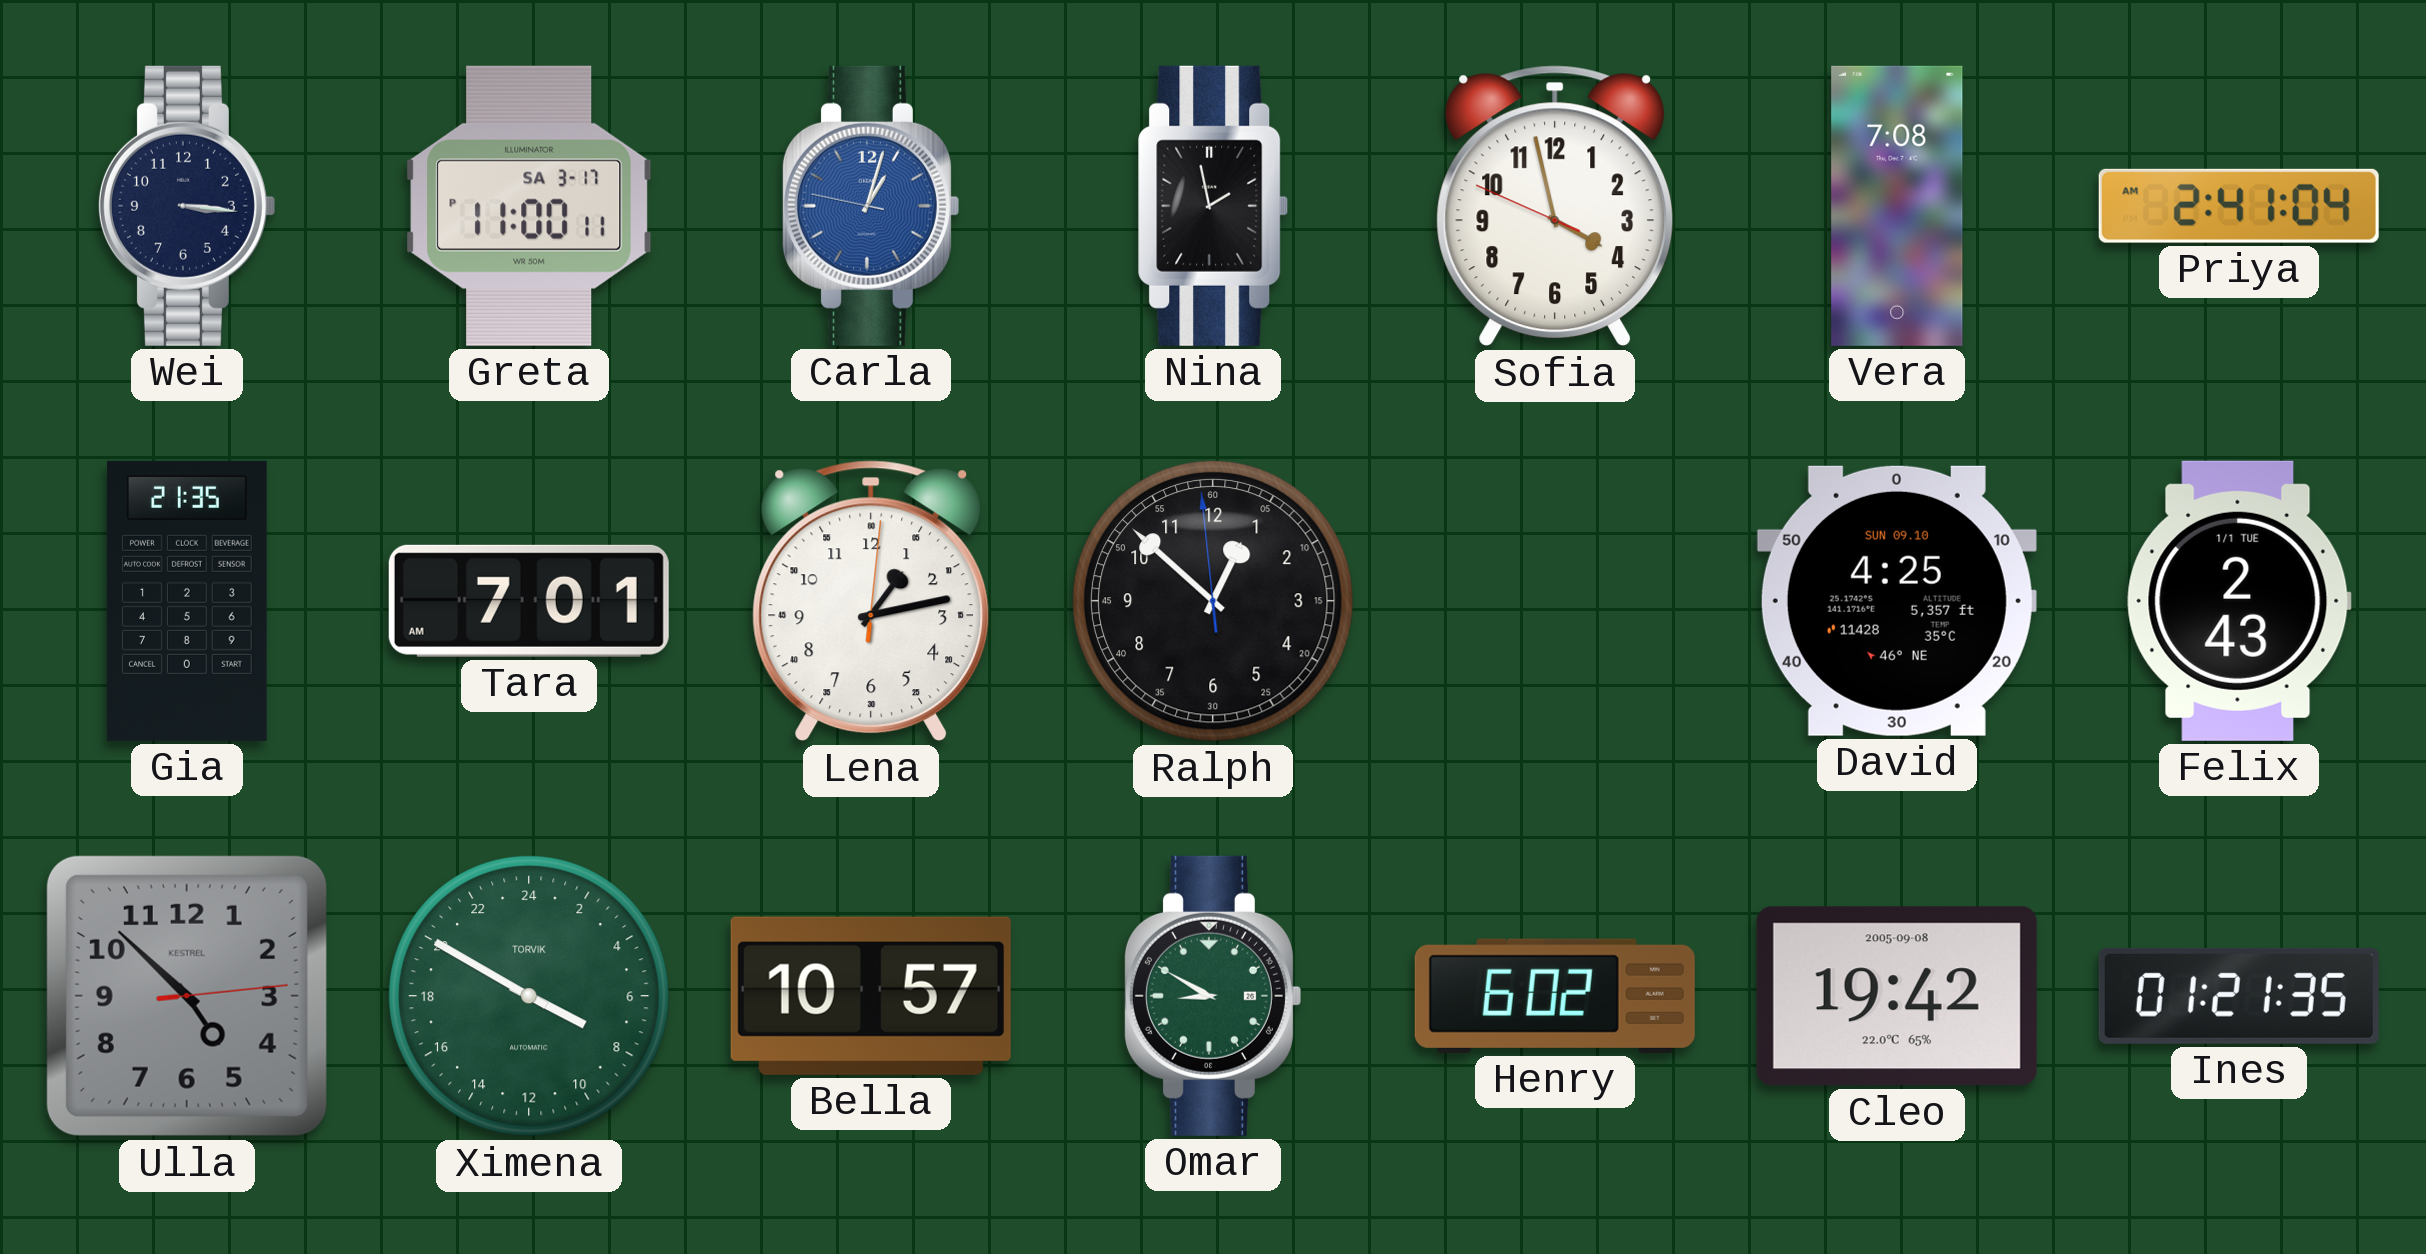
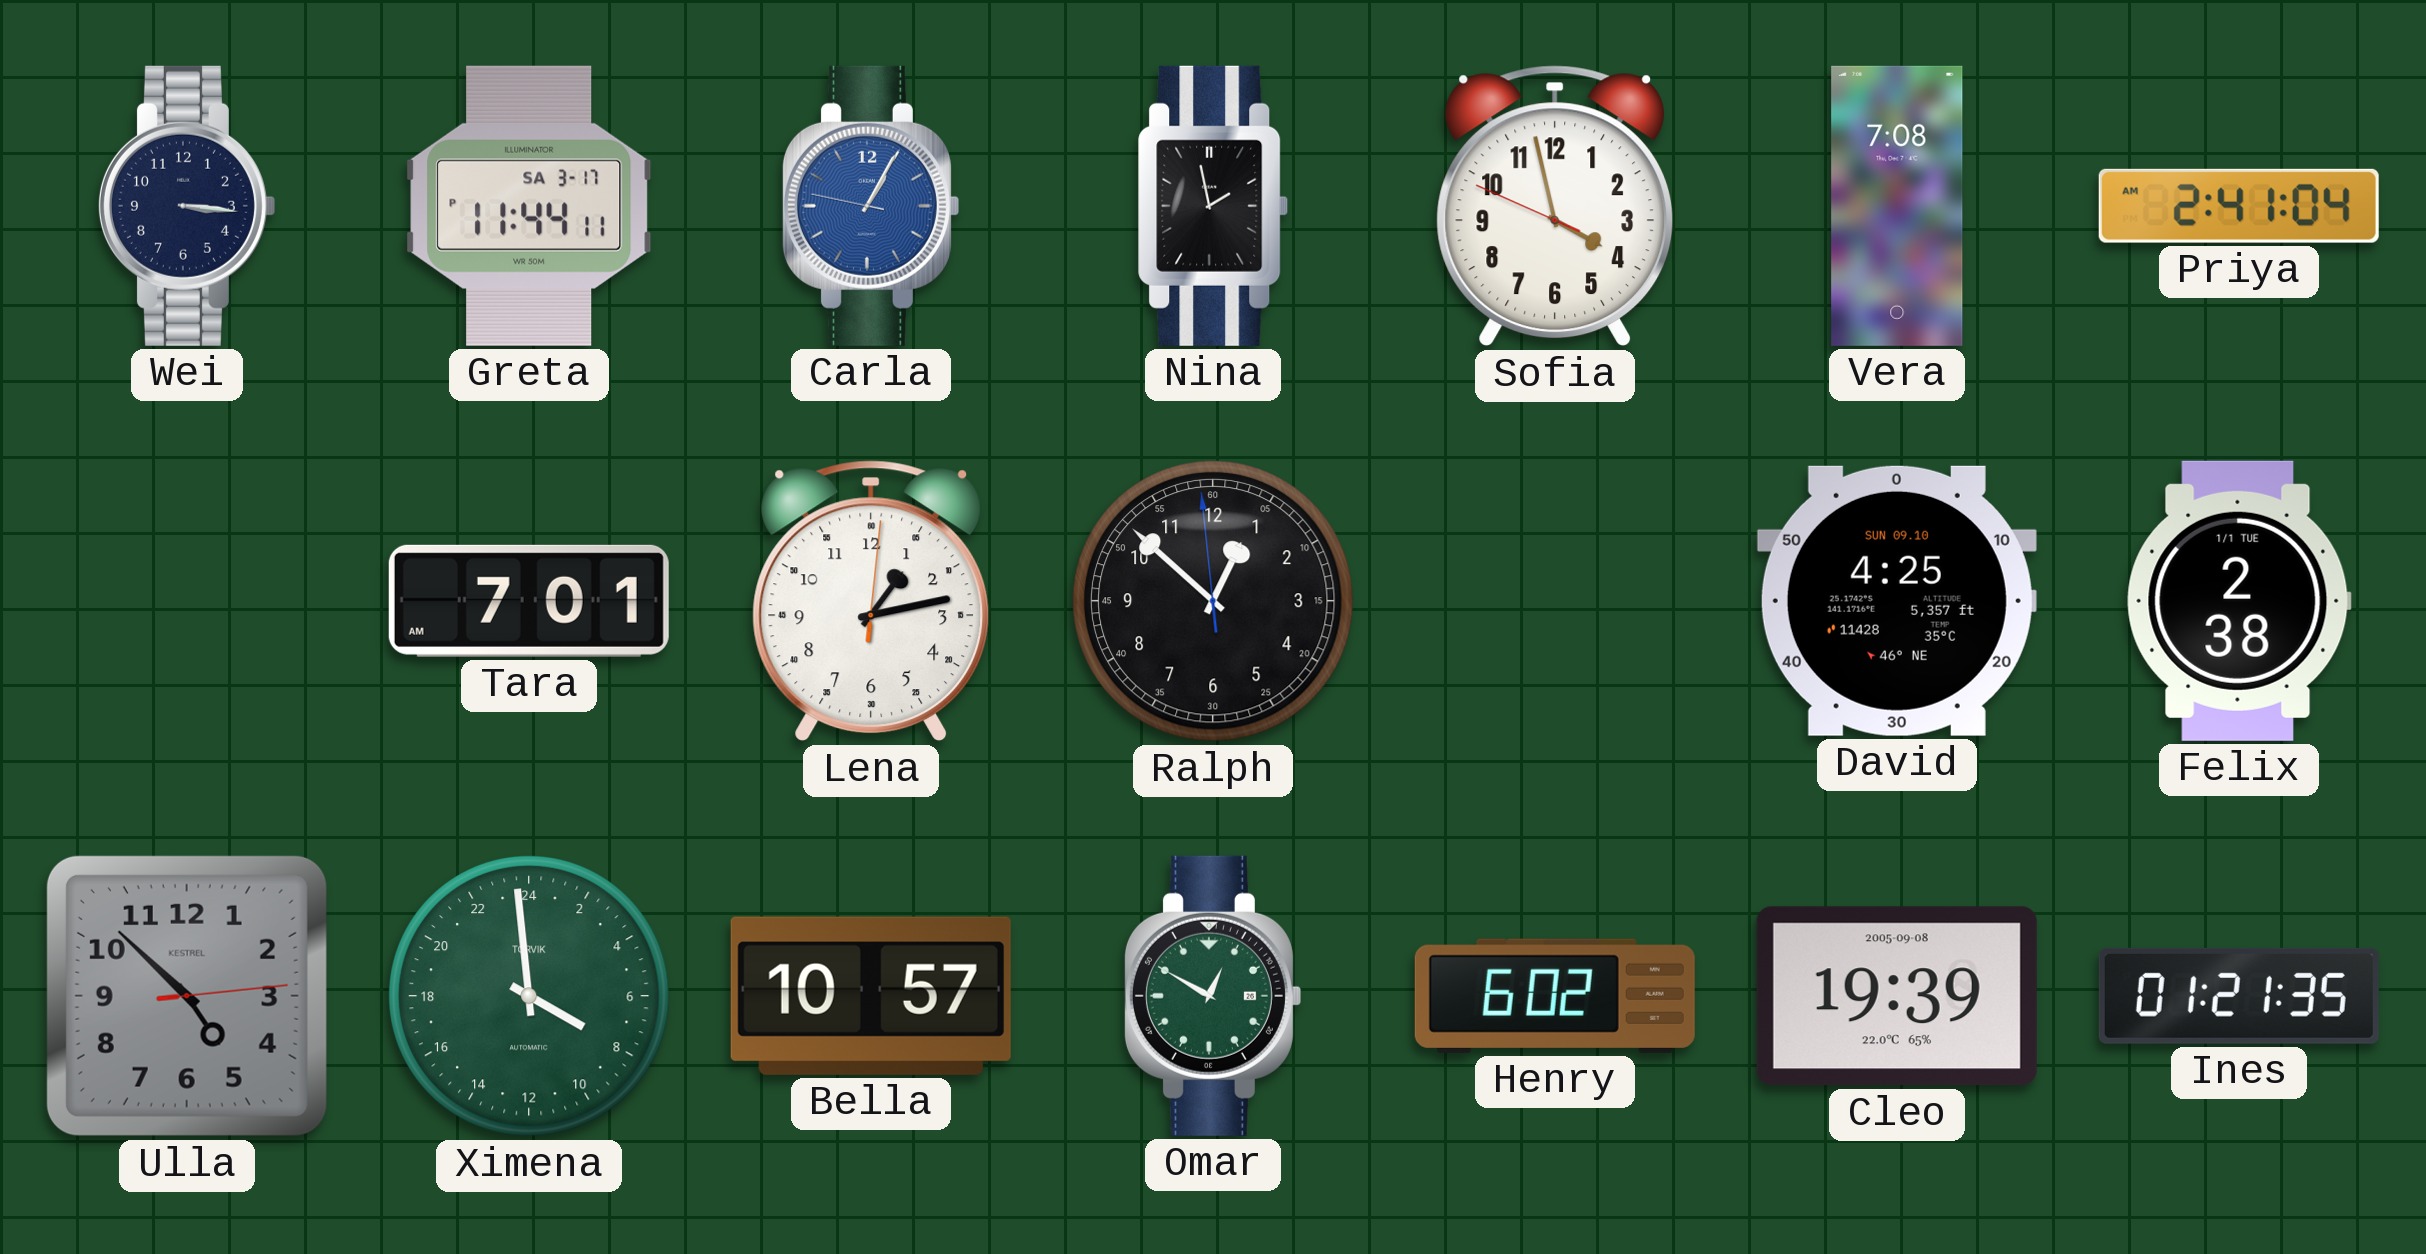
Greta: 11:00 -> 11:44
Carla: 1:02 -> 1:04
Gia: 21:35 -> none
Felix: 2:43 -> 2:38
Ximena: 7:50 -> 7:59
Omar: 8:50 -> 12:50
Cleo: 19:42 -> 19:39
